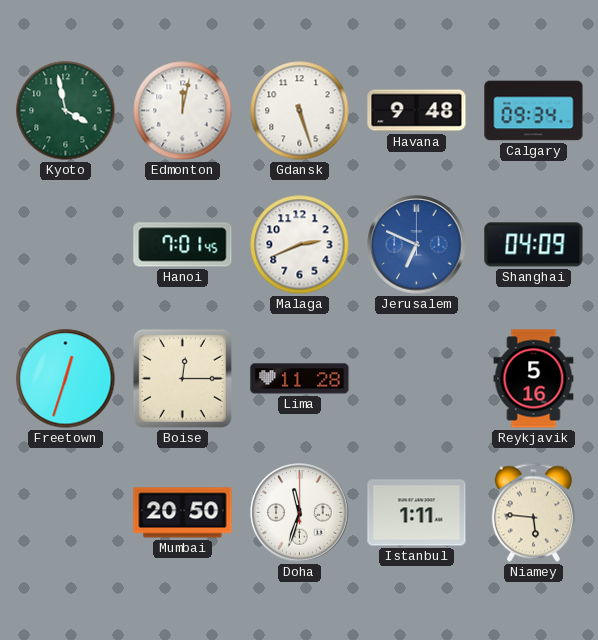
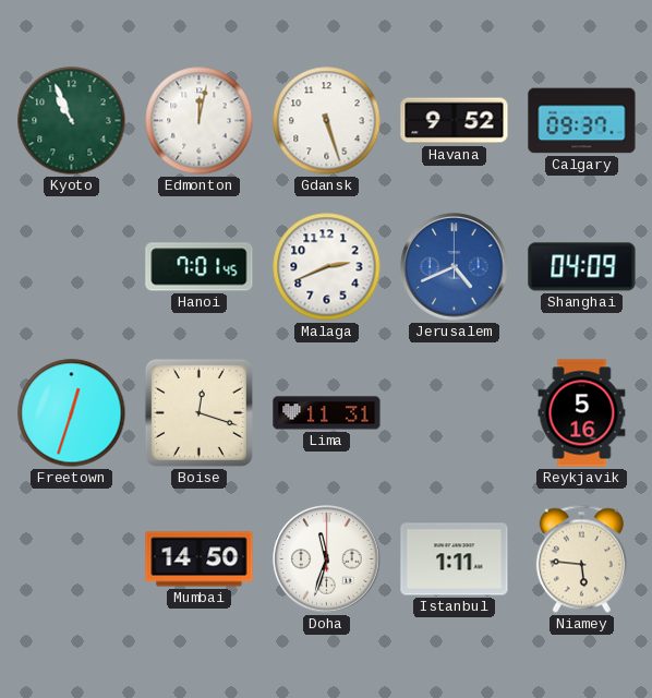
Kyoto: 3:58 -> 10:56
Havana: 9:48 -> 9:52
Calgary: 09:34 -> 09:37
Jerusalem: 6:49 -> 4:41
Boise: 12:15 -> 12:18
Lima: 11:28 -> 11:31
Mumbai: 20:50 -> 14:50
